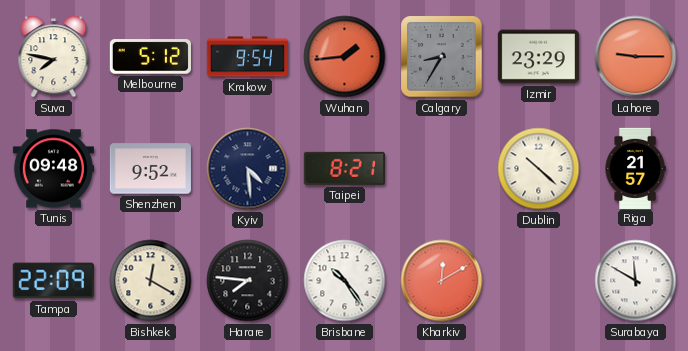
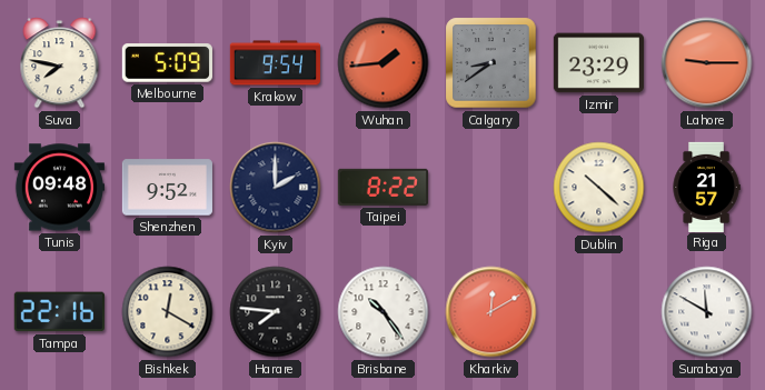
Melbourne: 5:12 -> 5:09
Calgary: 8:35 -> 8:39
Kyiv: 4:29 -> 2:00
Taipei: 8:21 -> 8:22
Tampa: 22:09 -> 22:16
